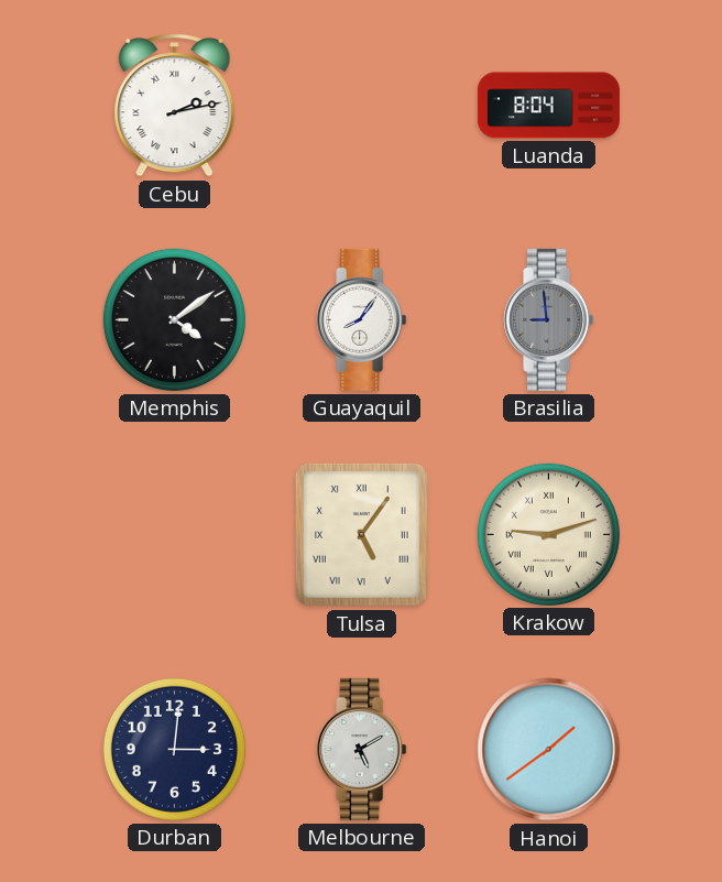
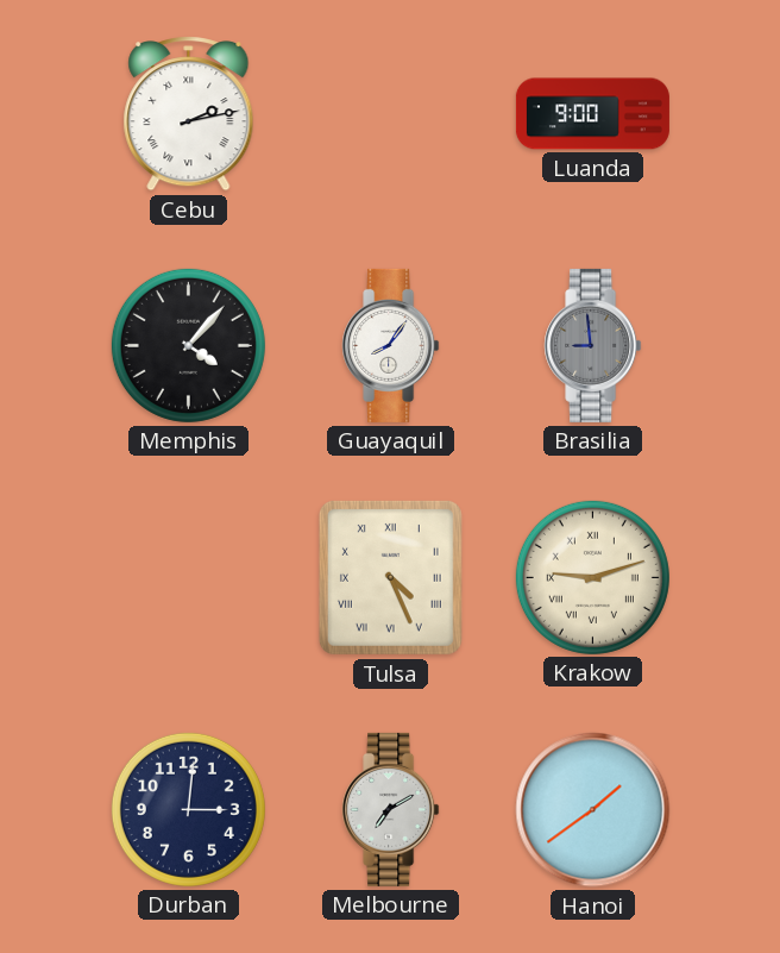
Luanda: 8:04 -> 9:00
Memphis: 4:09 -> 4:07
Tulsa: 5:06 -> 4:26
Melbourne: 5:10 -> 7:10
